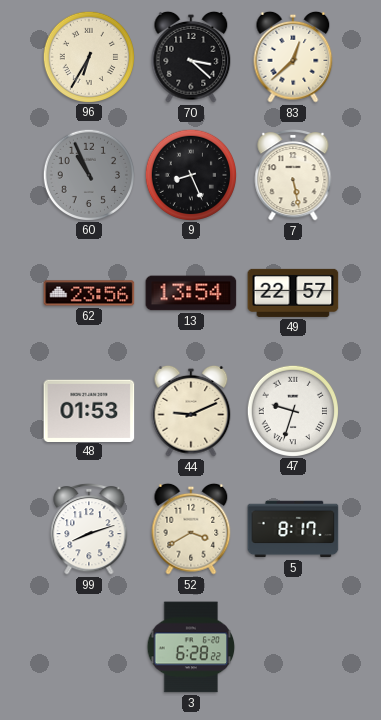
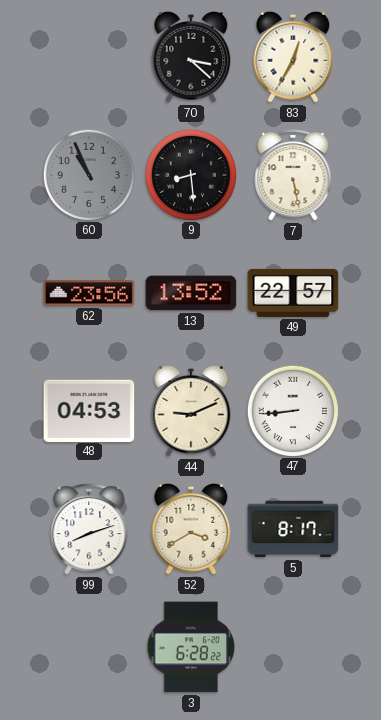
96: 6:35 -> none
83: 12:38 -> 12:35
9: 8:26 -> 8:29
13: 13:54 -> 13:52
48: 01:53 -> 04:53
47: 9:33 -> 8:44
